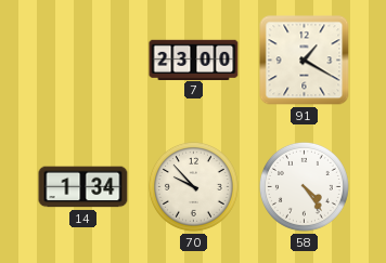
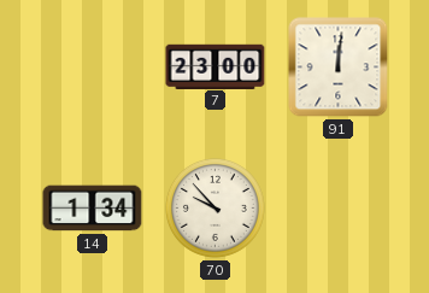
91: 1:20 -> 12:01
58: 4:24 -> none
